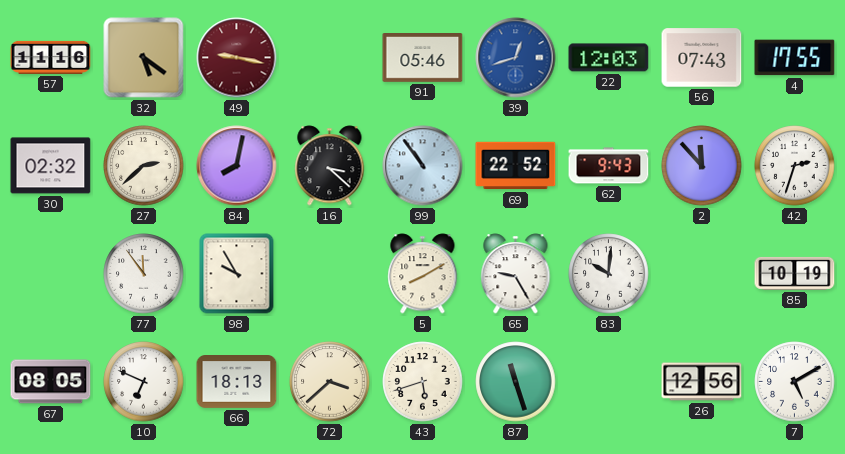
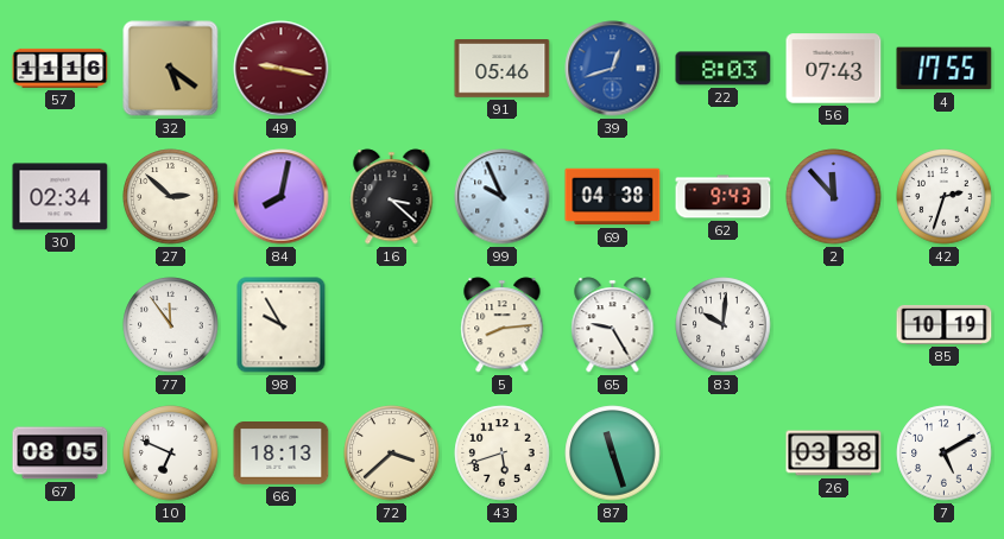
22: 12:03 -> 8:03
30: 02:32 -> 02:34
27: 2:38 -> 2:52
99: 10:54 -> 9:56
69: 22:52 -> 04:38
5: 8:10 -> 8:14
26: 12:56 -> 03:38
